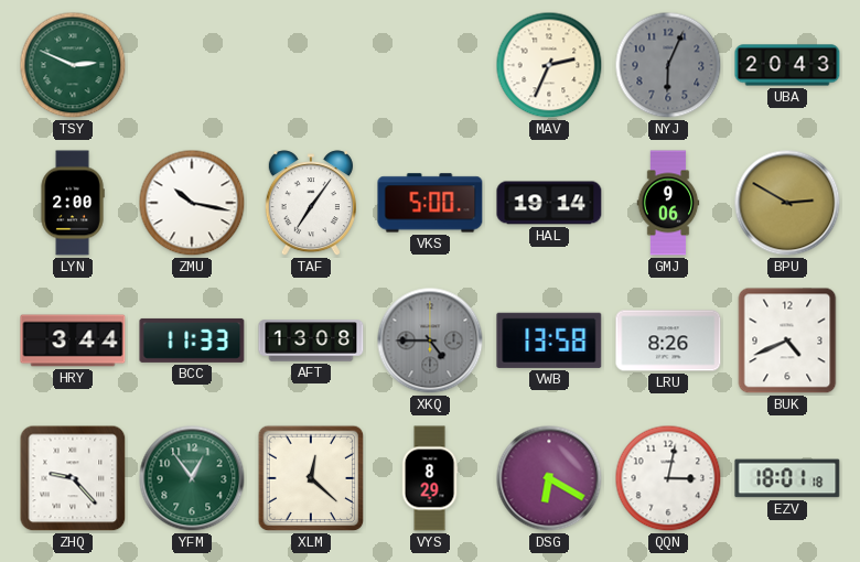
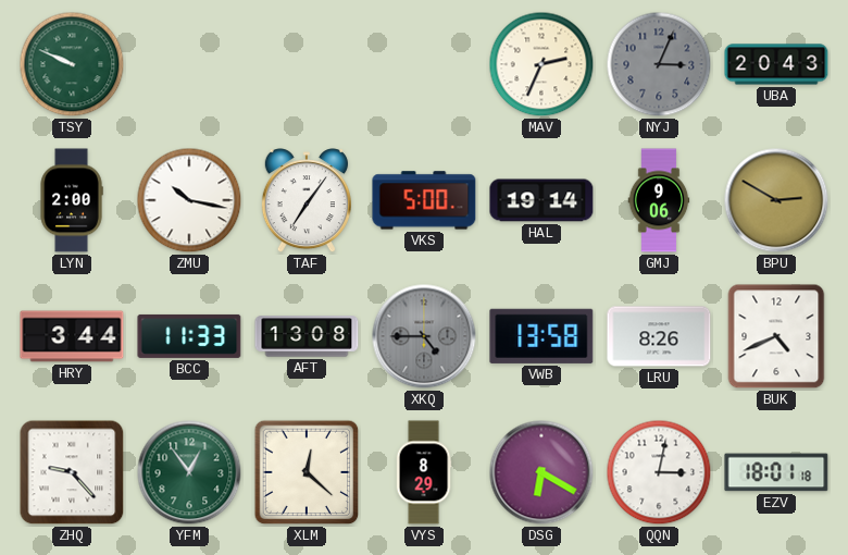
TSY: 2:49 -> 9:49
NYJ: 6:04 -> 3:04
